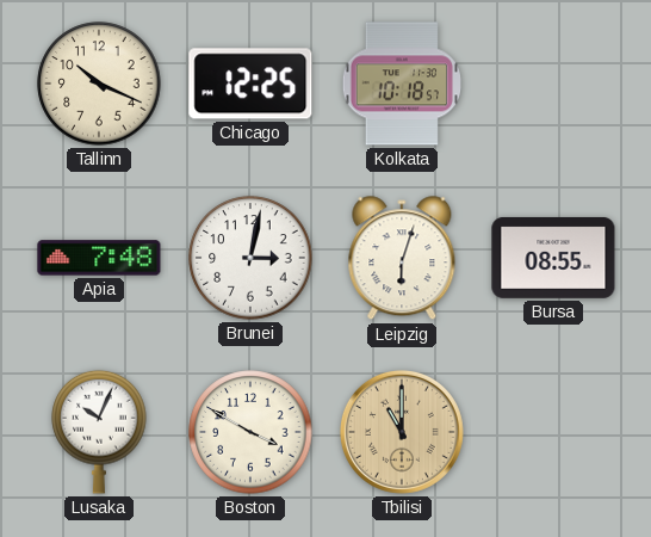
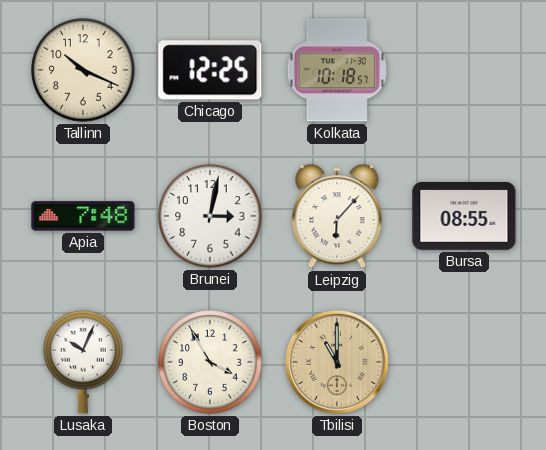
Leipzig: 6:03 -> 6:07
Boston: 3:50 -> 3:55
